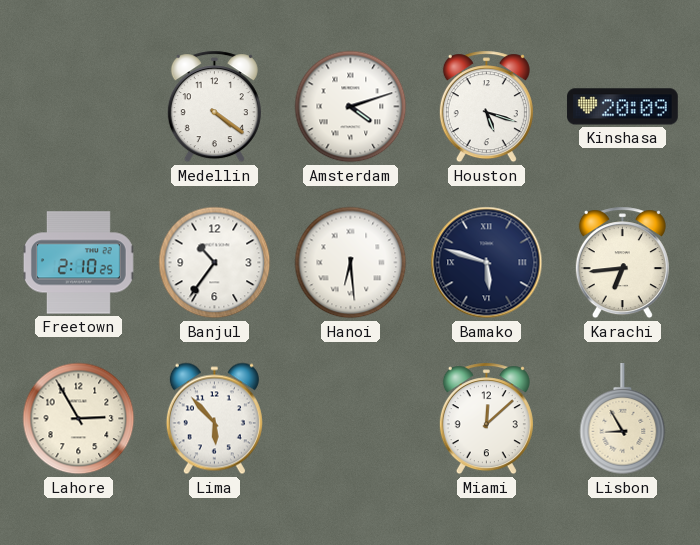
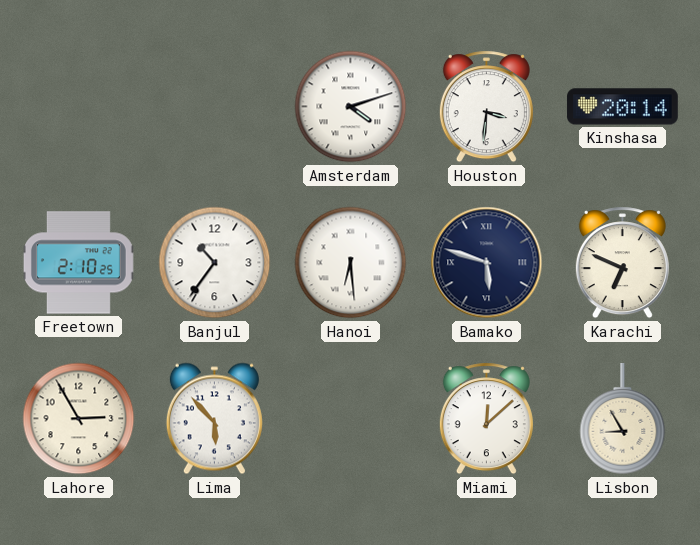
Medellin: 4:21 -> none
Houston: 5:18 -> 3:31
Kinshasa: 20:09 -> 20:14
Karachi: 6:44 -> 6:49
